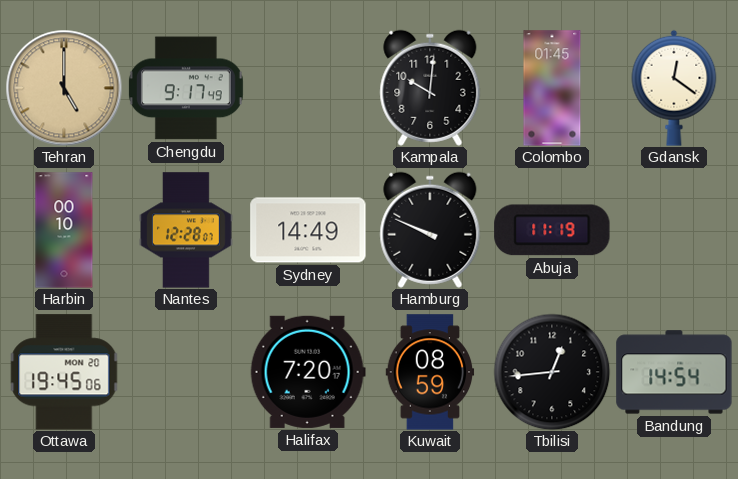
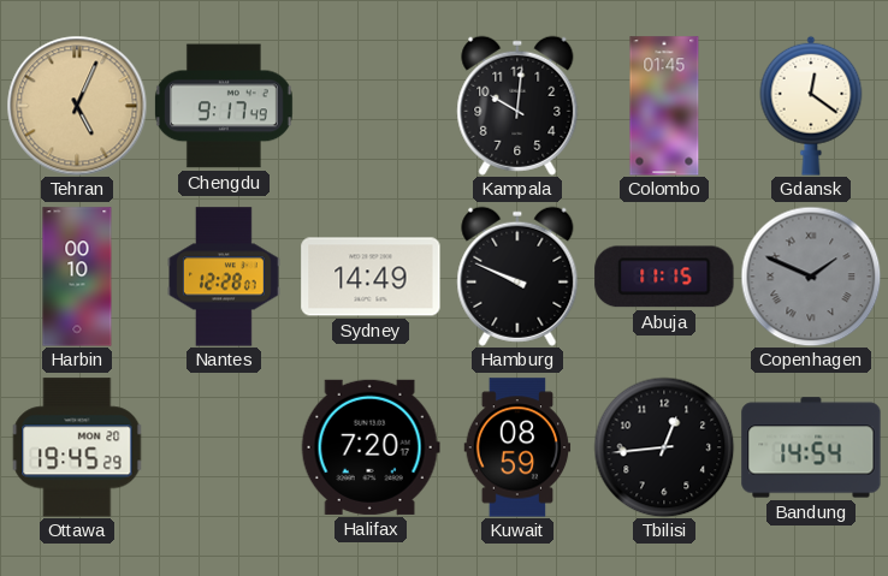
Tehran: 5:00 -> 5:04
Abuja: 11:19 -> 11:15
Copenhagen: none -> 1:49
Ottawa: 19:45:06 -> 19:45:29
